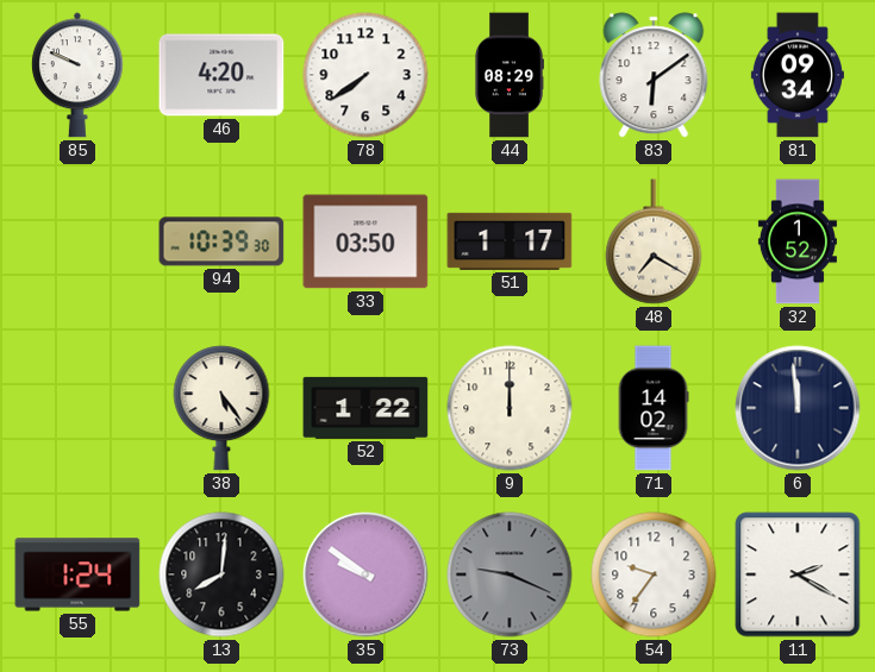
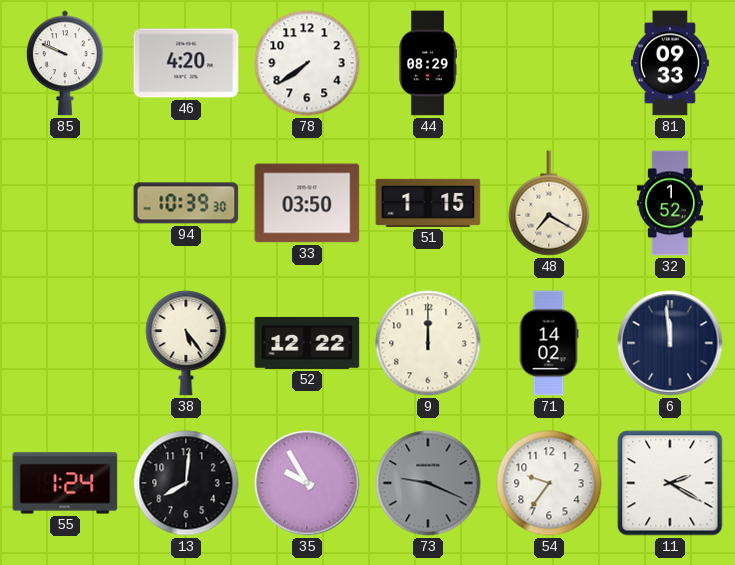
83: 6:09 -> none
81: 09:34 -> 09:33
51: 1:17 -> 1:15
52: 1:22 -> 12:22
35: 9:51 -> 9:55
